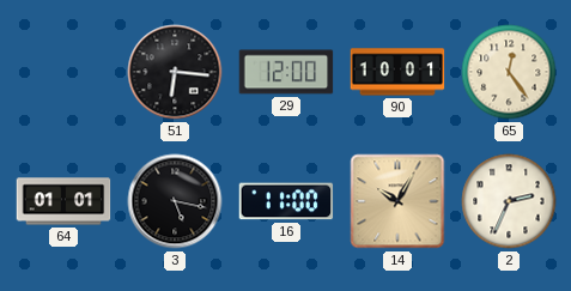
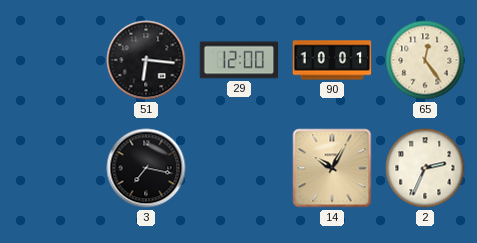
64: 01:01 -> none
3: 5:17 -> 7:17
16: 11:00 -> none
